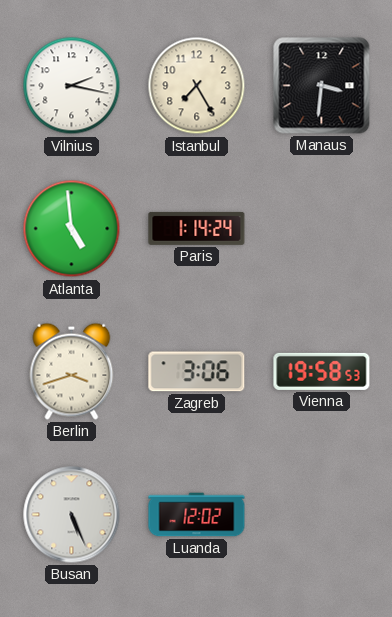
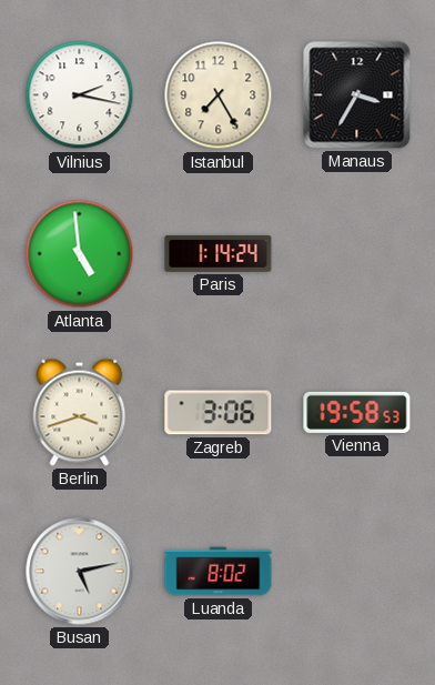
Manaus: 3:31 -> 3:35
Busan: 5:26 -> 5:13
Luanda: 12:02 -> 8:02
